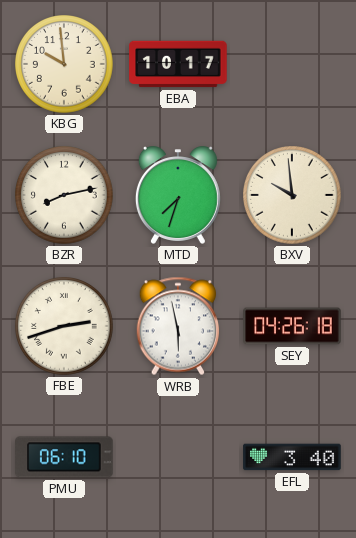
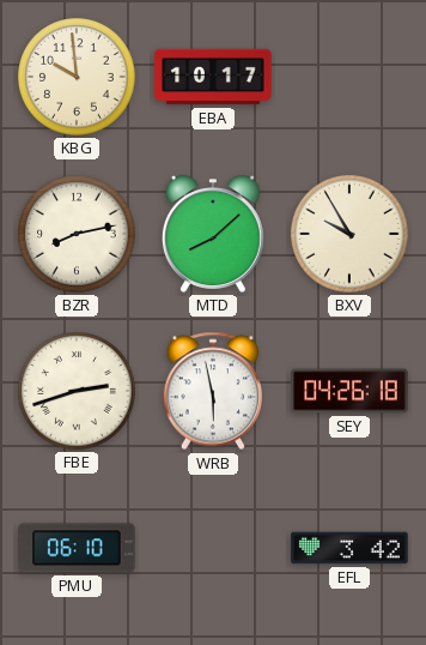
MTD: 7:33 -> 8:08
BXV: 9:59 -> 9:55
EFL: 3:40 -> 3:42
